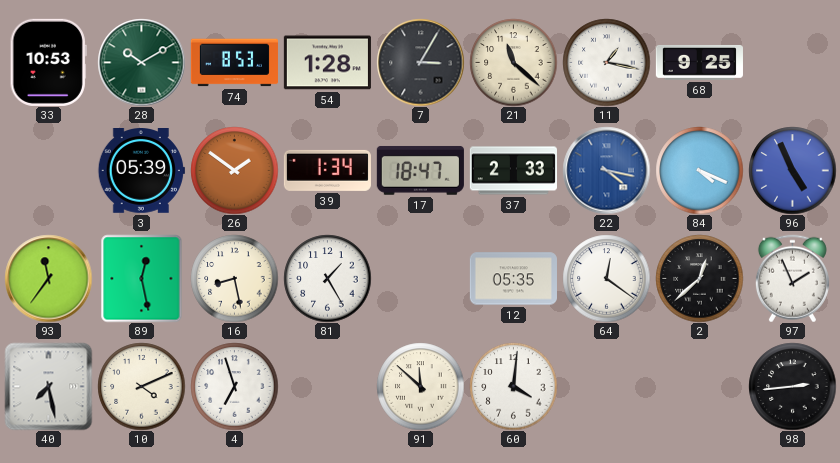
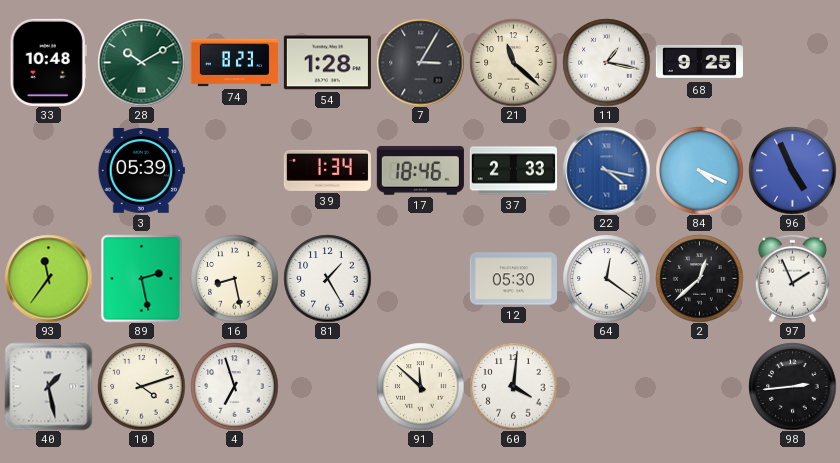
33: 10:53 -> 10:48
74: 8:53 -> 8:23
26: 1:51 -> none
17: 18:47 -> 18:46
89: 12:28 -> 2:28
12: 05:35 -> 05:30
40: 7:28 -> 1:28
10: 4:11 -> 4:12
